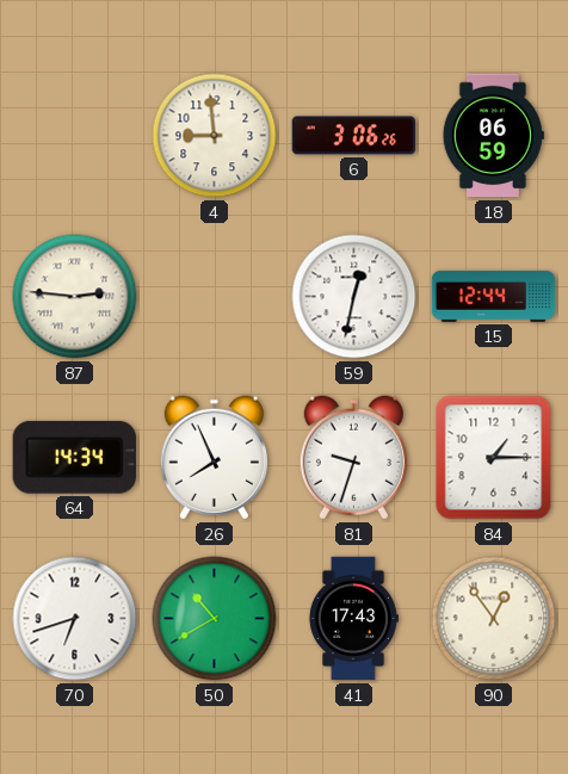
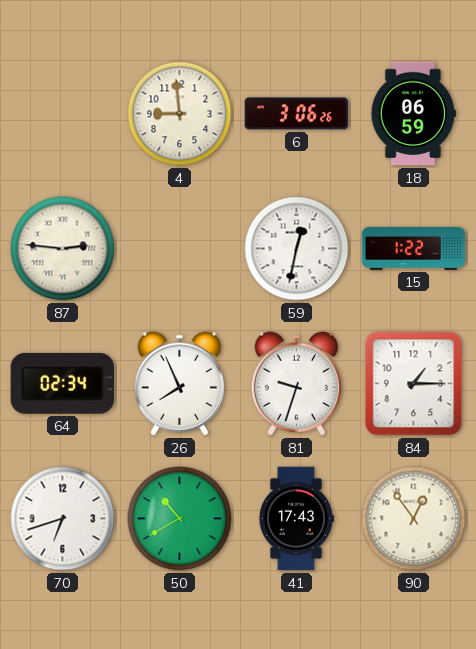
15: 12:44 -> 1:22
64: 14:34 -> 02:34
